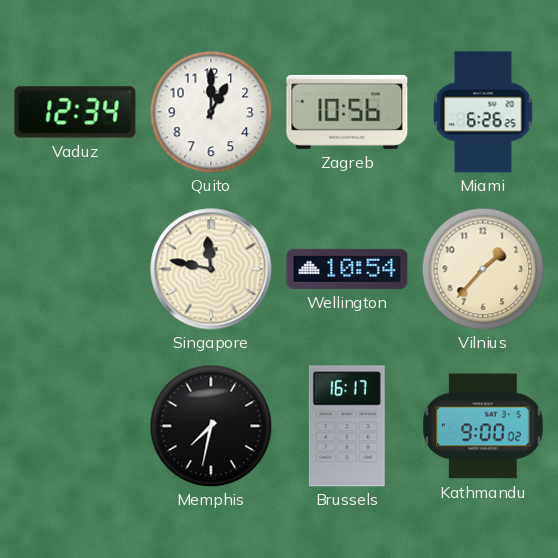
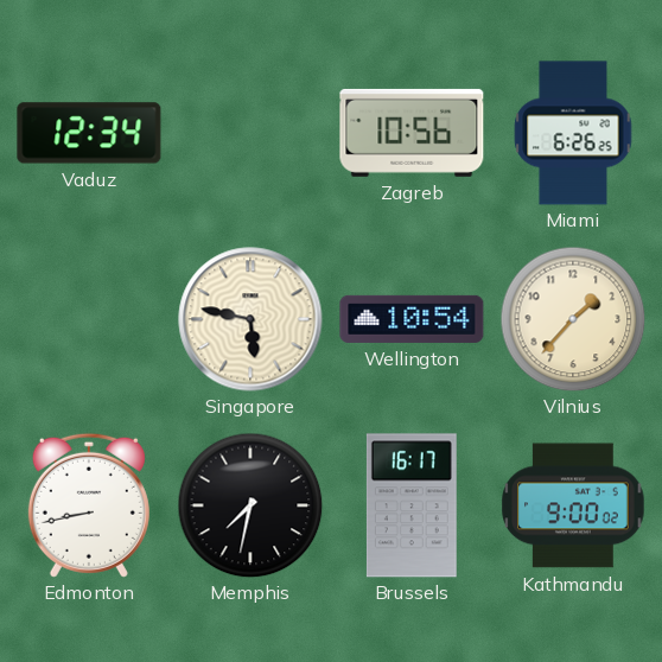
Quito: 1:00 -> none
Singapore: 11:47 -> 5:47
Edmonton: none -> 8:43
